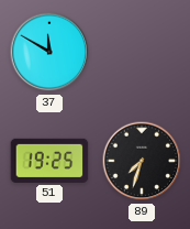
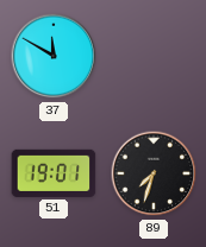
51: 19:25 -> 19:01
